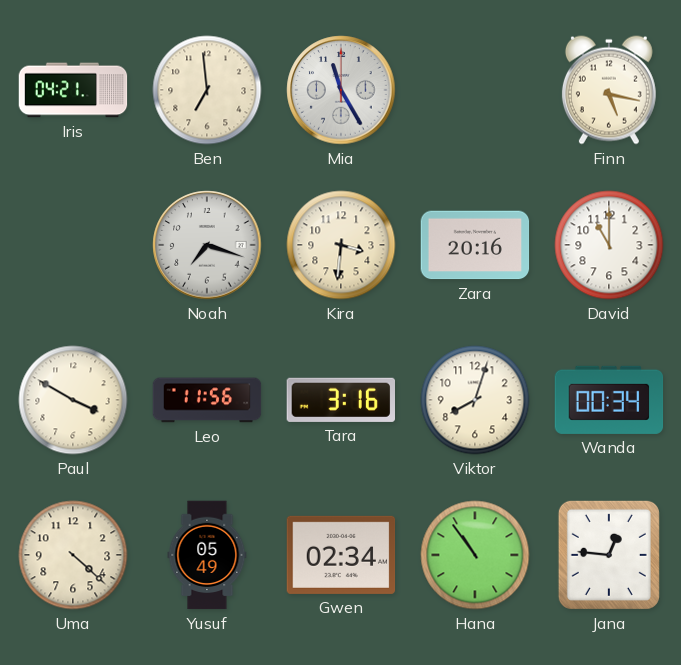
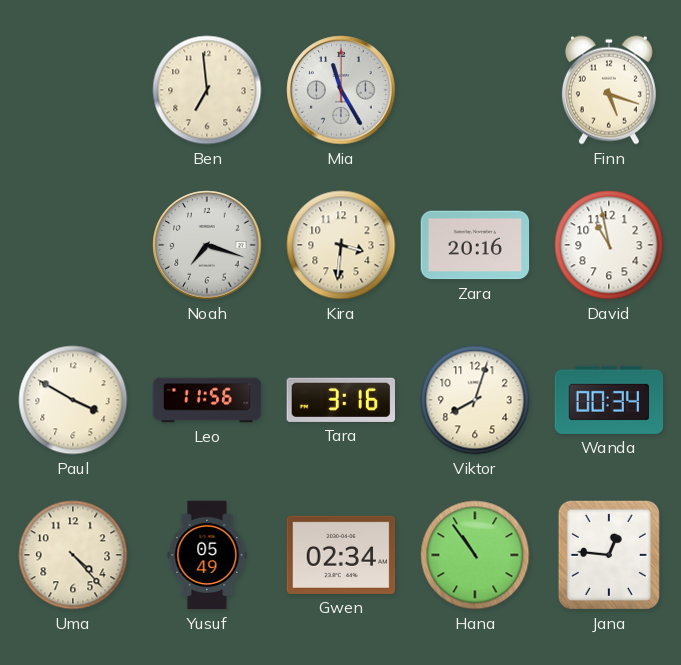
Iris: 04:21 -> none
Finn: 5:17 -> 5:18
David: 11:00 -> 10:58
Uma: 4:22 -> 4:23
